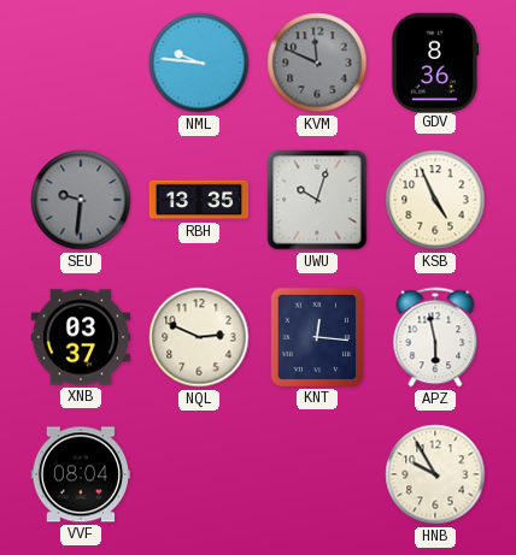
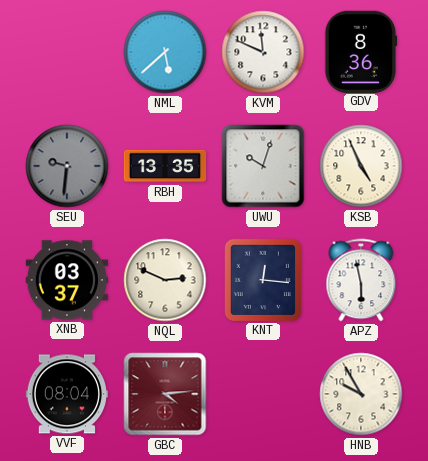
NML: 9:46 -> 5:38
KVM dial: grey -> white
GBC: none -> 4:14
